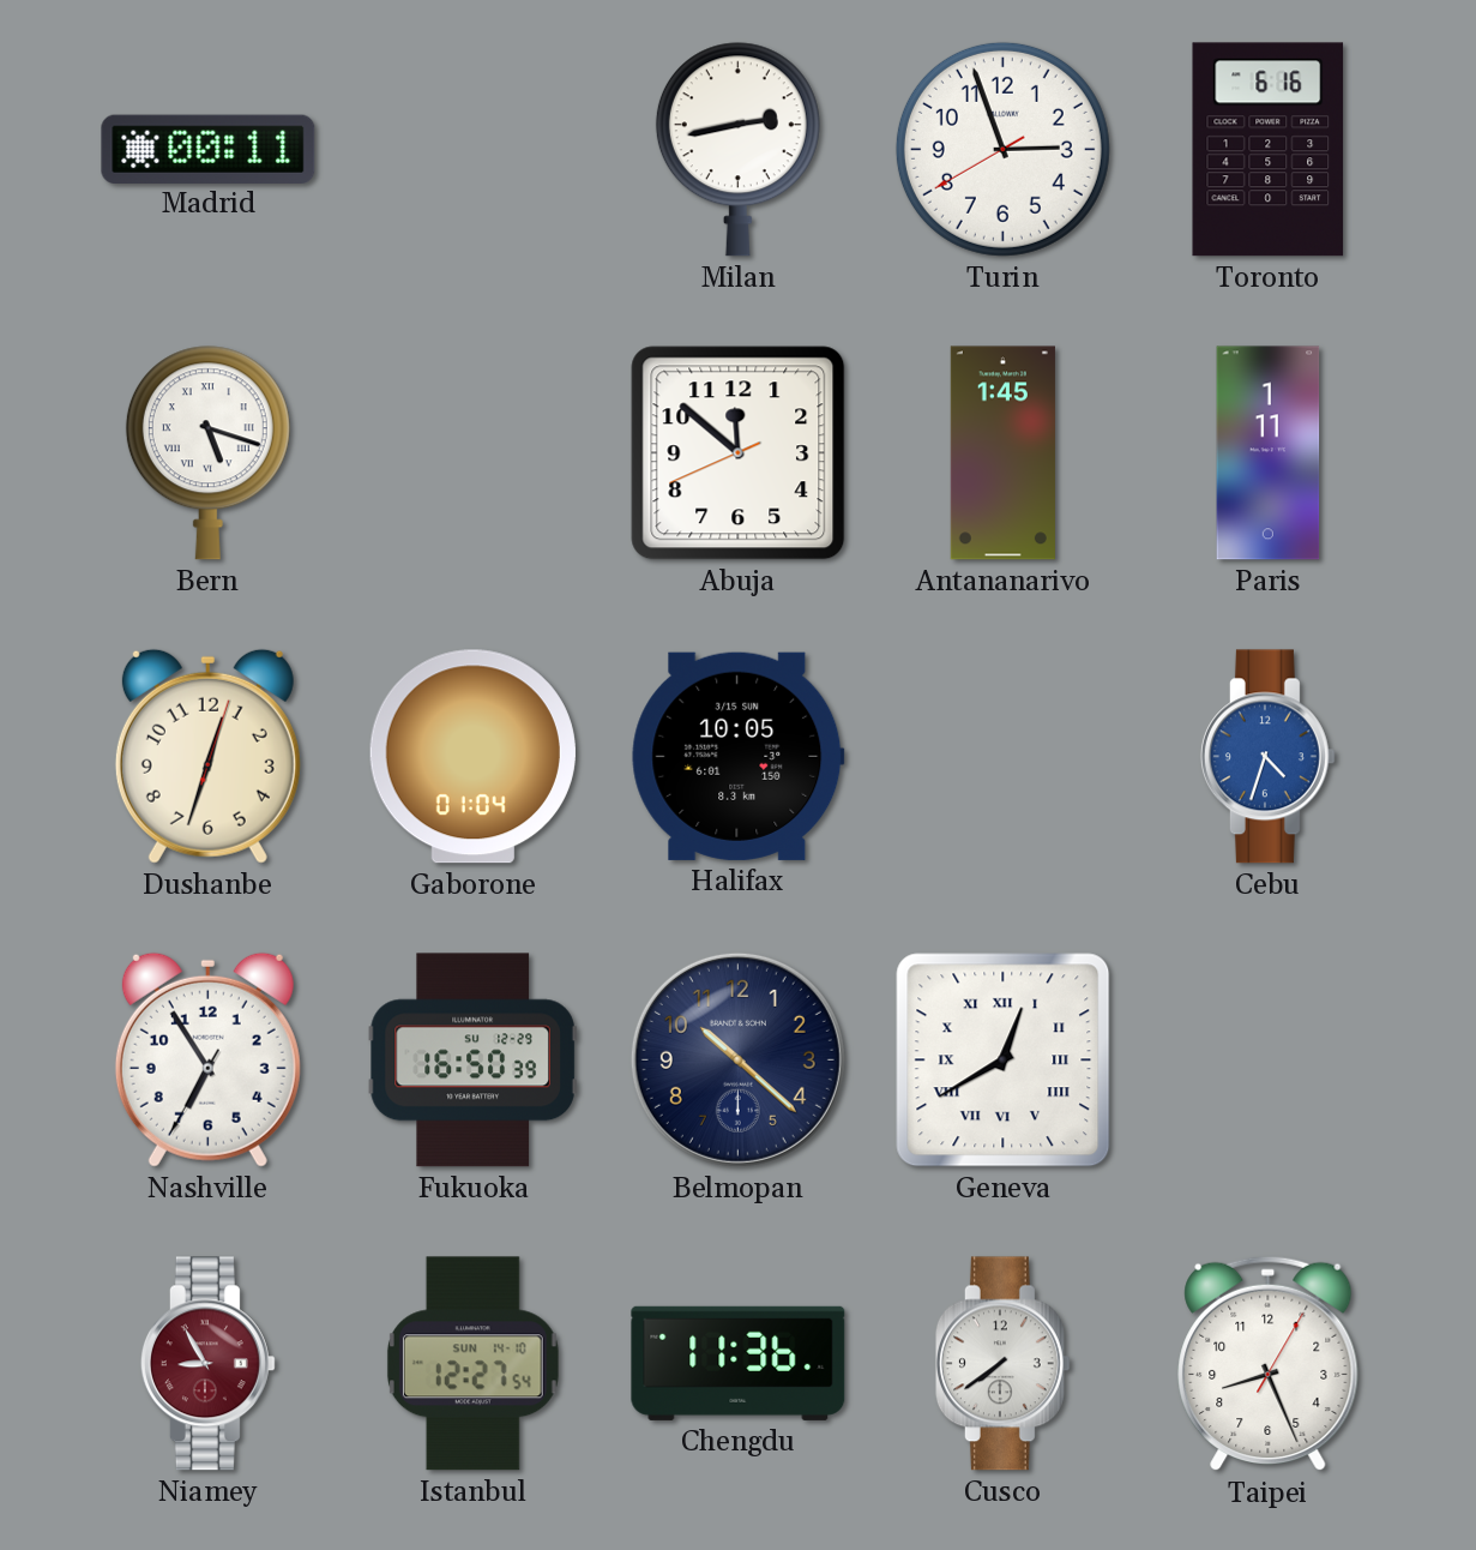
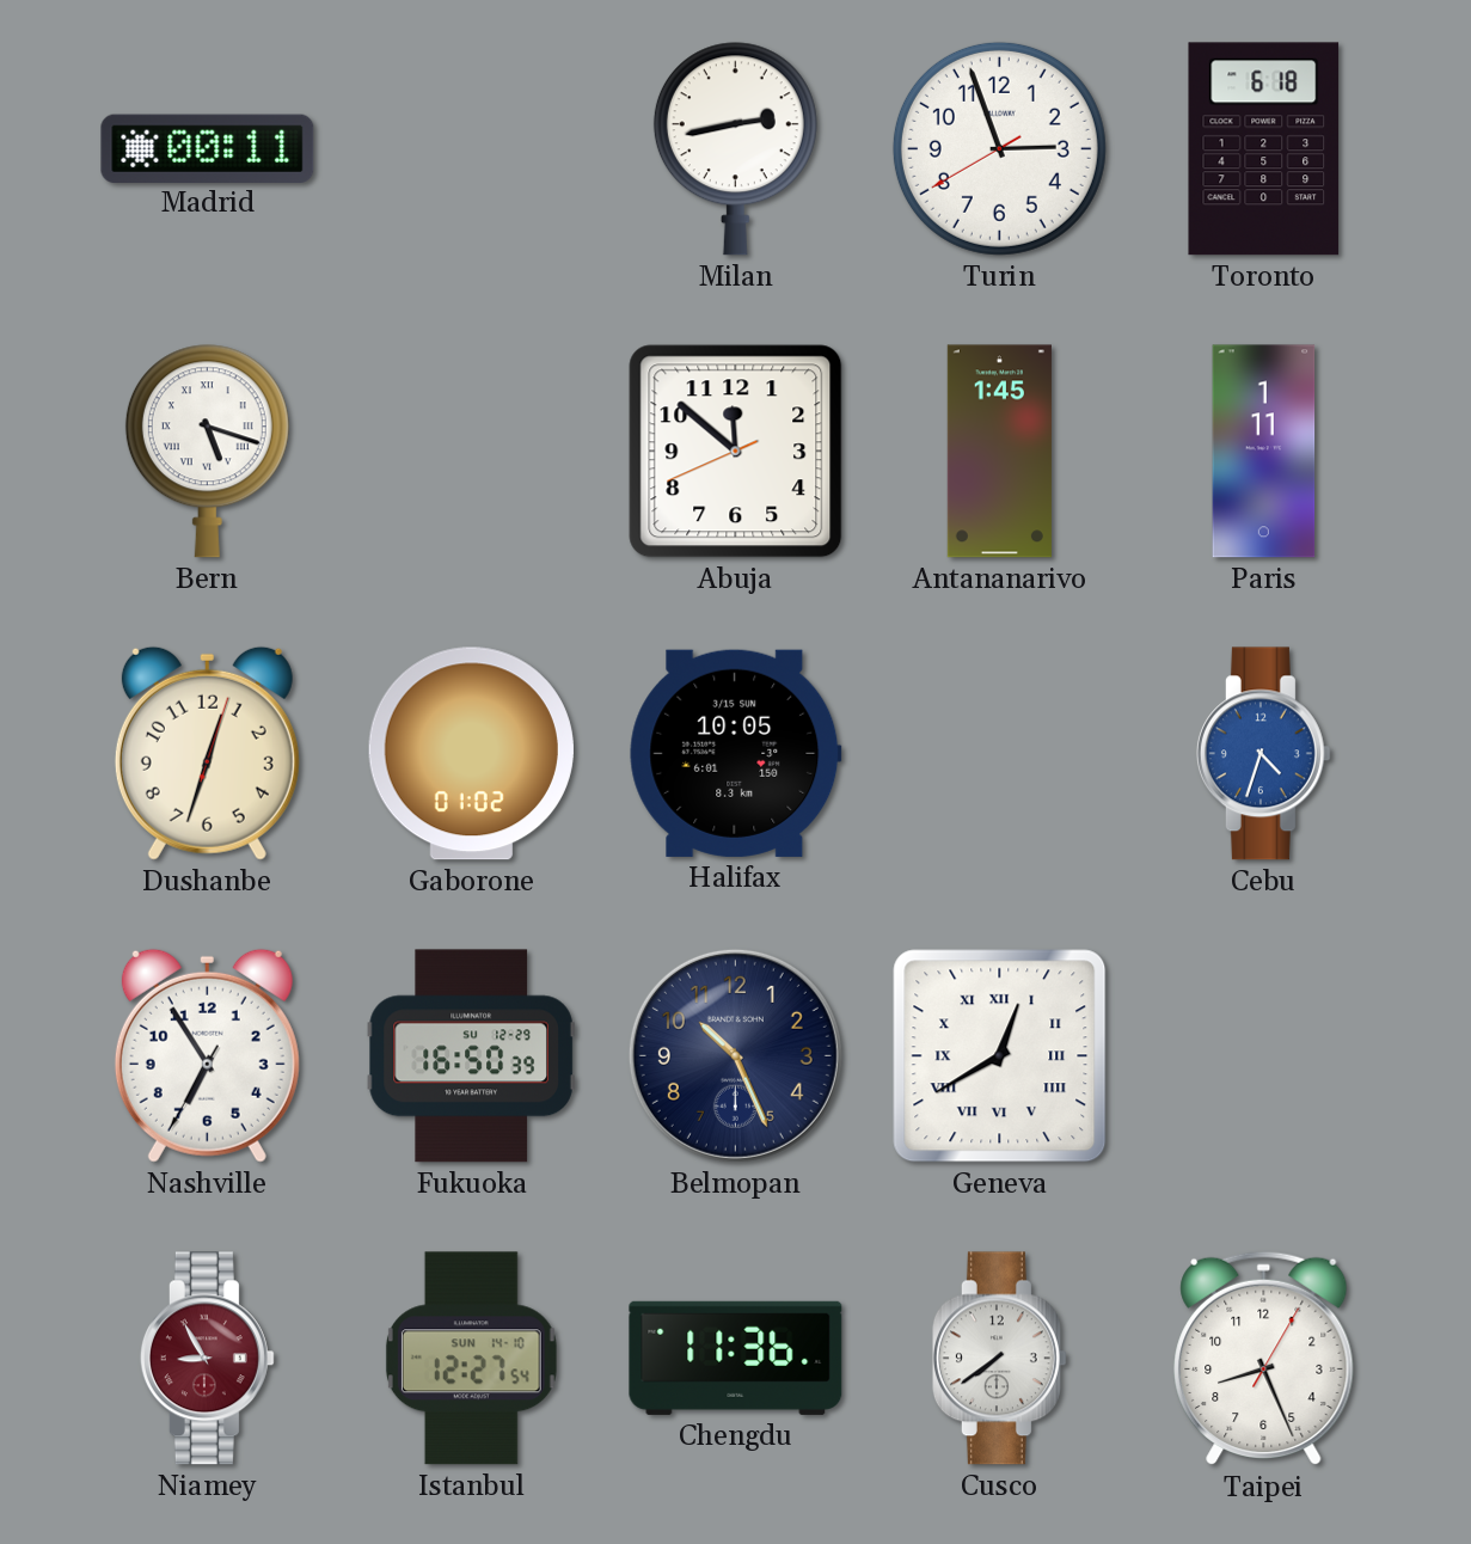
Toronto: 6:16 -> 6:18
Gaborone: 01:04 -> 01:02
Belmopan: 10:22 -> 10:26
